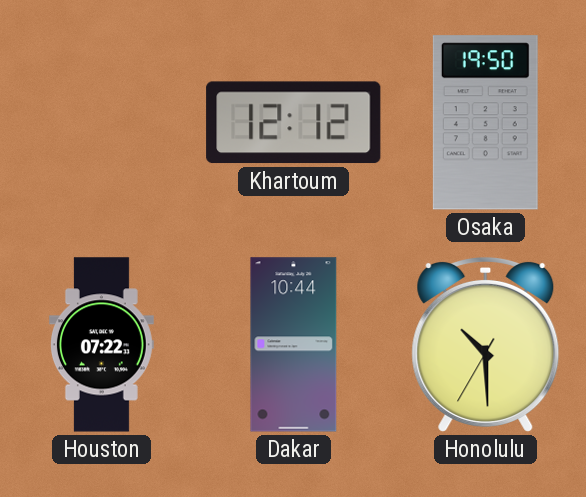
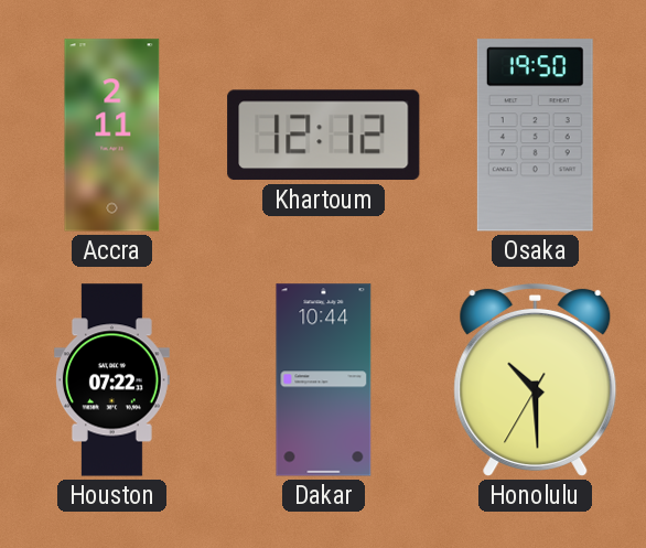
Accra: none -> 2:11
